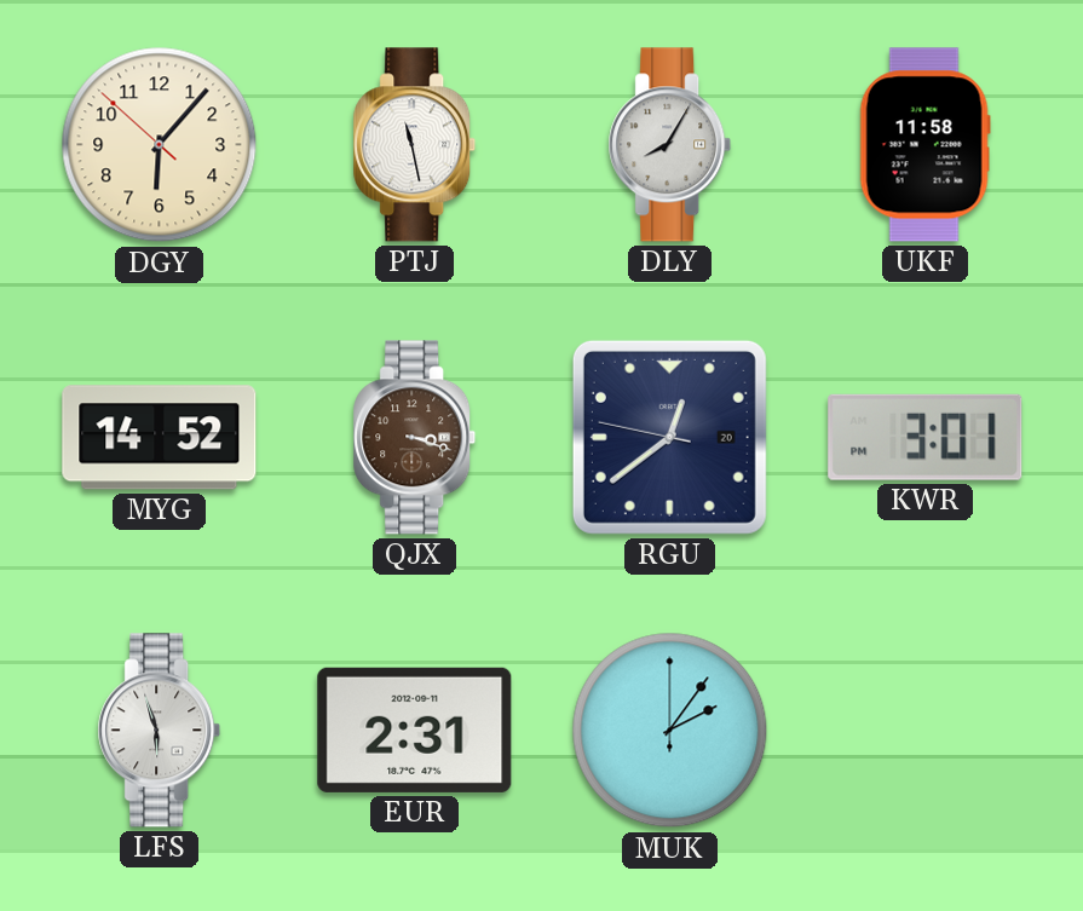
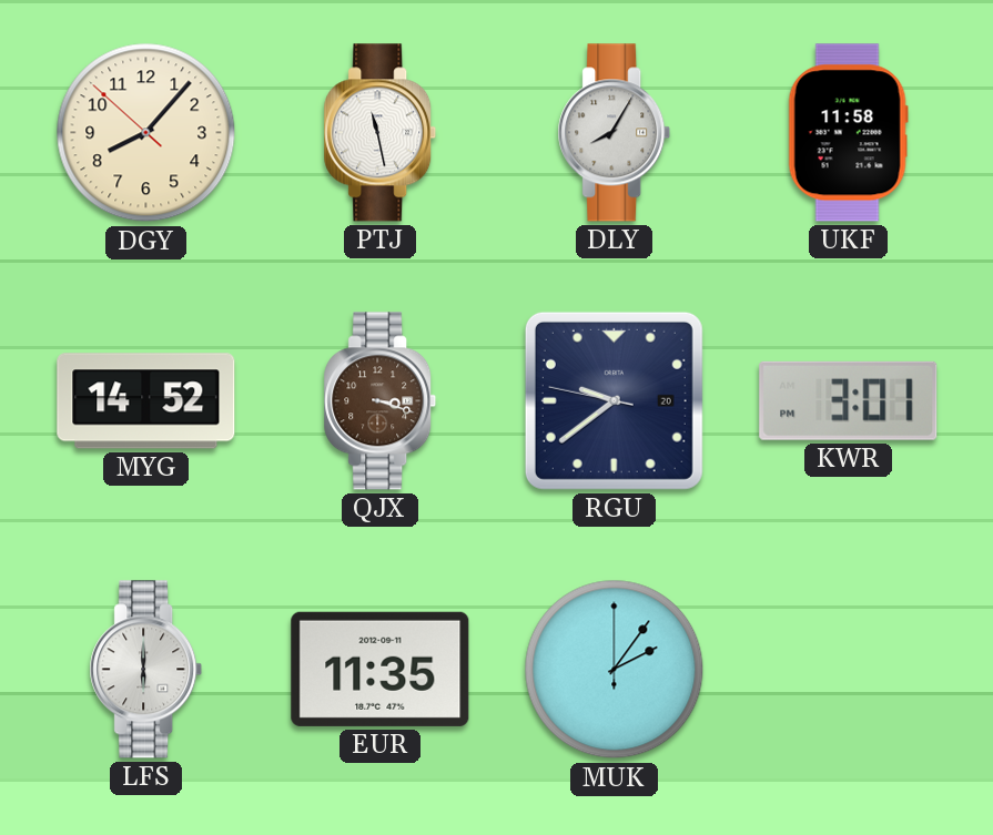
DGY: 6:06 -> 8:06
RGU: 12:38 -> 9:38
LFS: 5:57 -> 6:00
EUR: 2:31 -> 11:35
